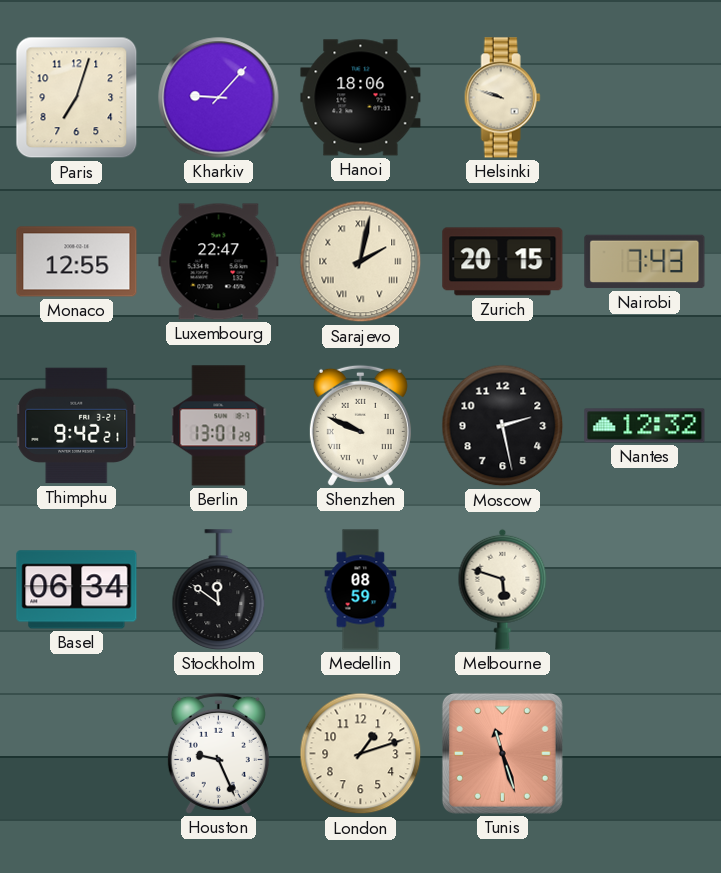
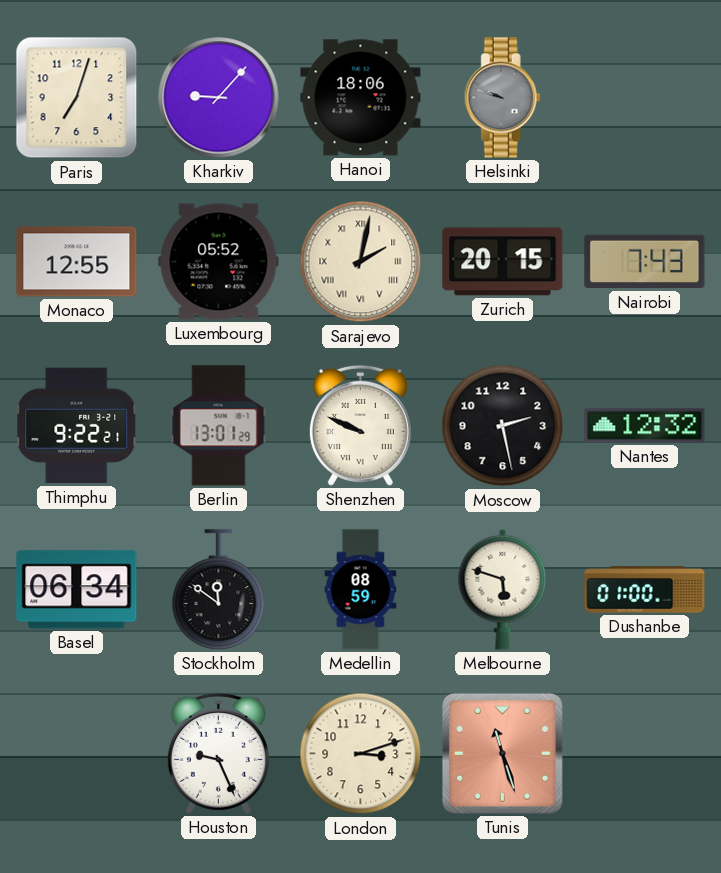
Helsinki dial: cream -> grey
Luxembourg: 22:47 -> 05:52
Thimphu: 9:42 -> 9:22
Dushanbe: none -> 01:00
London: 1:12 -> 3:12
